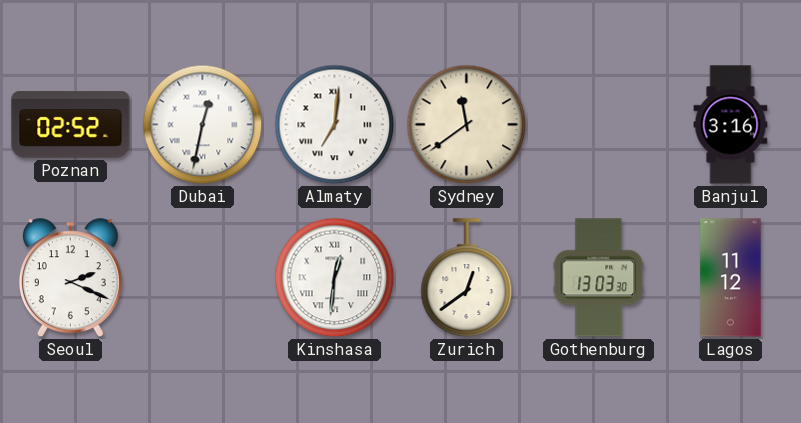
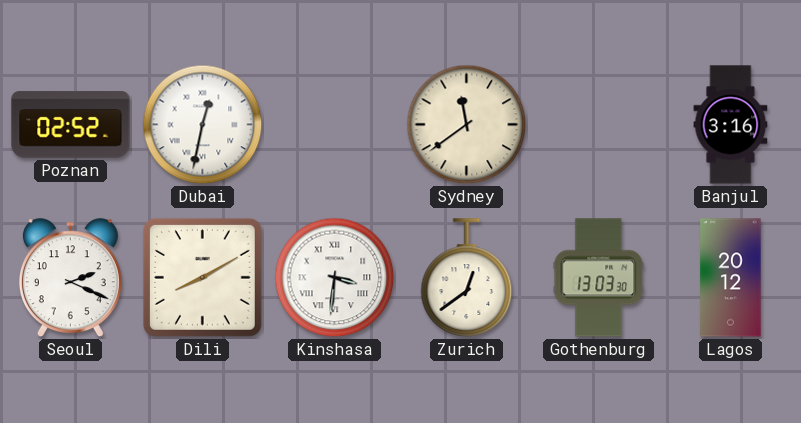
Almaty: 7:01 -> none
Dili: none -> 8:10
Kinshasa: 12:31 -> 3:31
Lagos: 11:12 -> 20:12
